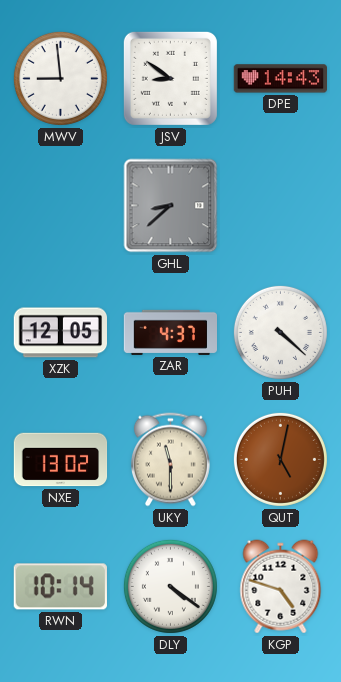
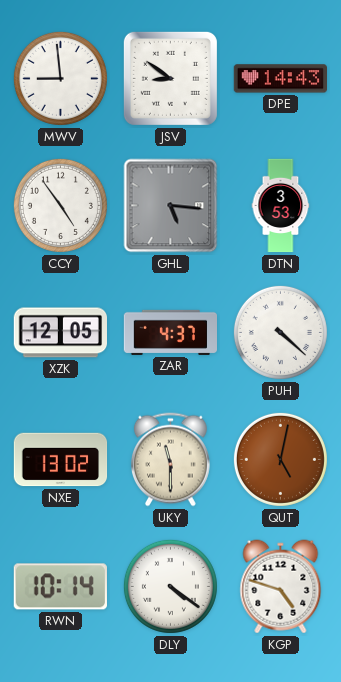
CCY: none -> 4:54
GHL: 8:38 -> 5:16
DTN: none -> 3:53
